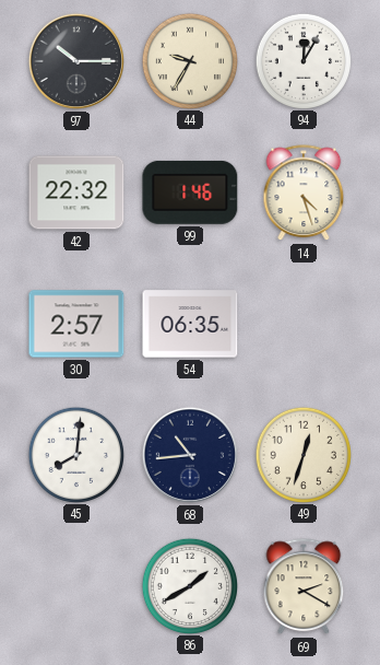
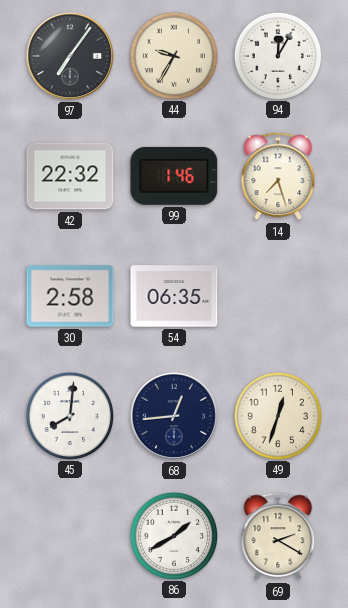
97: 10:15 -> 7:06
14: 4:27 -> 7:27
30: 2:57 -> 2:58
68: 10:44 -> 12:44
